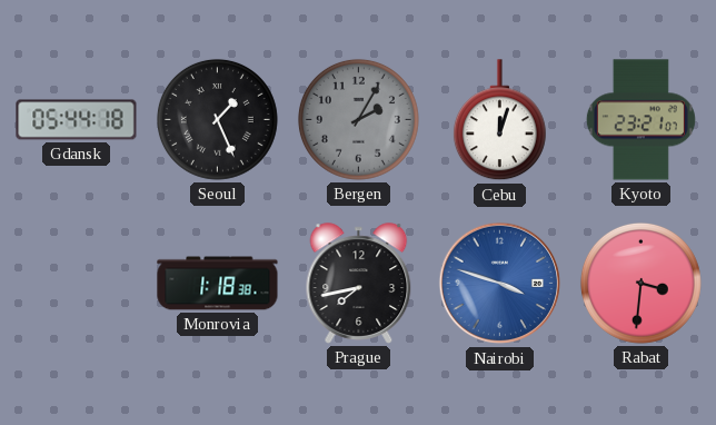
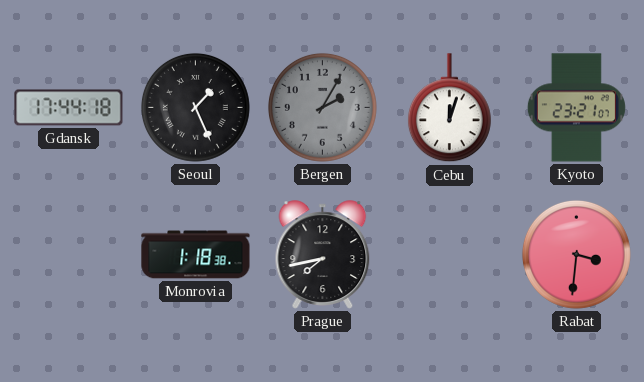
Gdansk: 05:44 -> 17:44
Nairobi: 3:48 -> none
